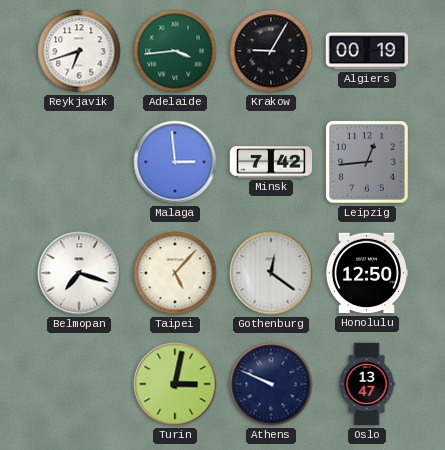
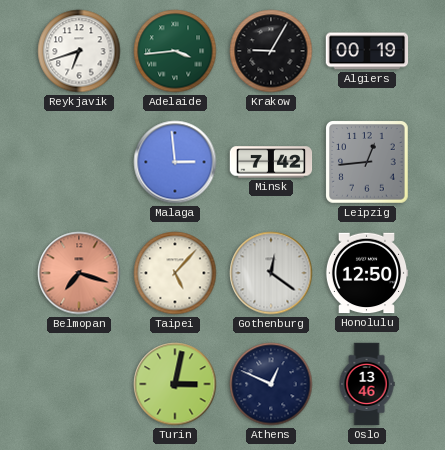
Belmopan dial: white -> salmon
Athens: 9:49 -> 12:49
Oslo: 13:47 -> 13:46
